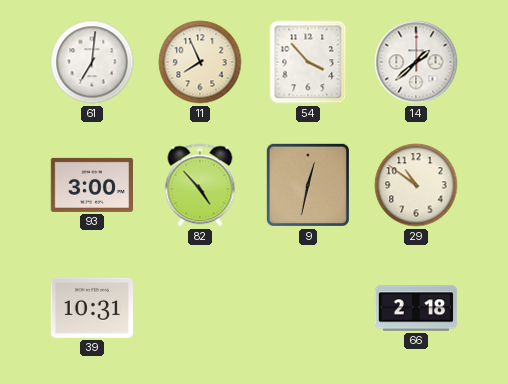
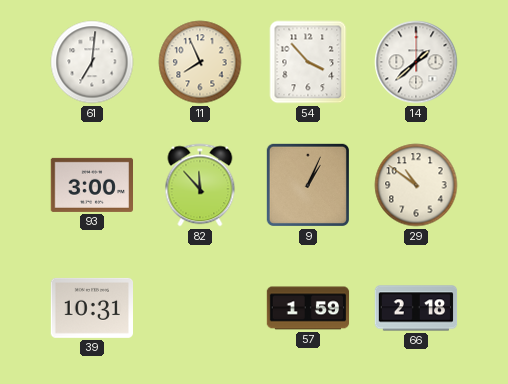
82: 4:53 -> 11:53
9: 12:32 -> 1:04
57: none -> 1:59
